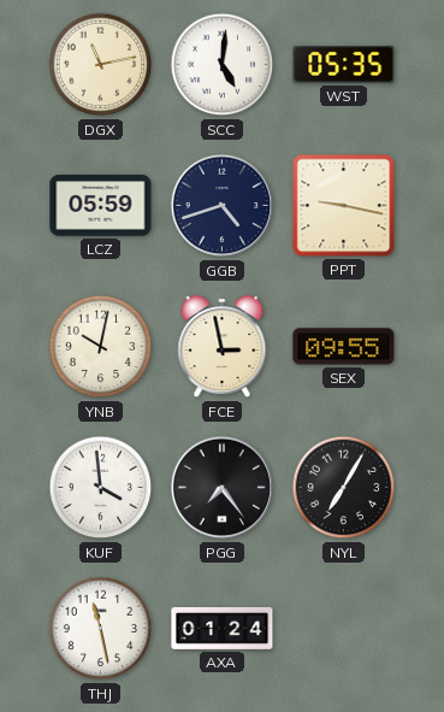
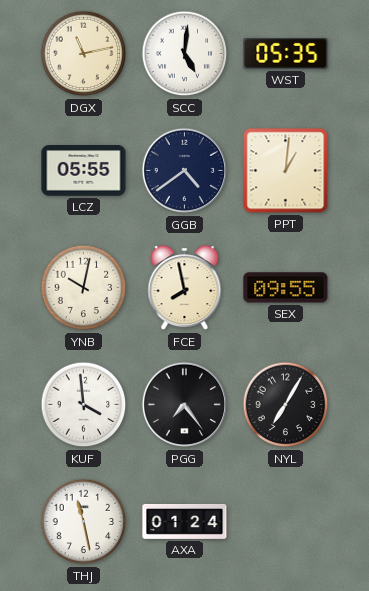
LCZ: 05:59 -> 05:55
GGB: 4:42 -> 4:39
PPT: 9:17 -> 1:01
FCE: 2:58 -> 7:58
